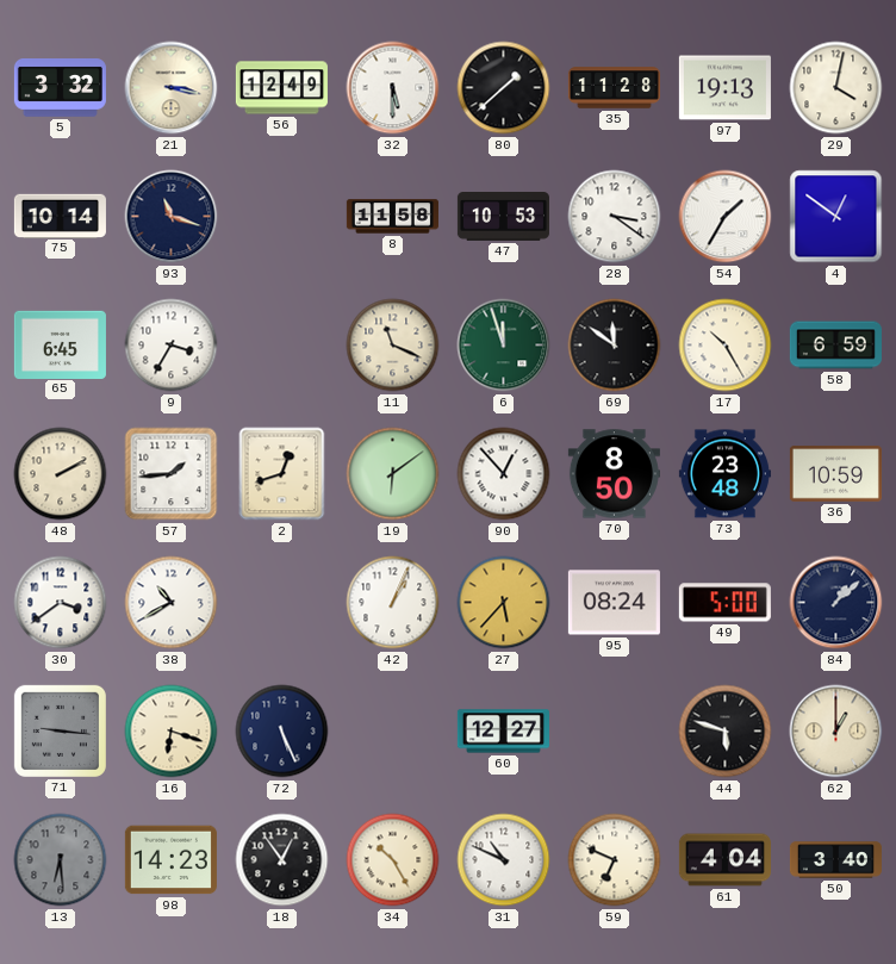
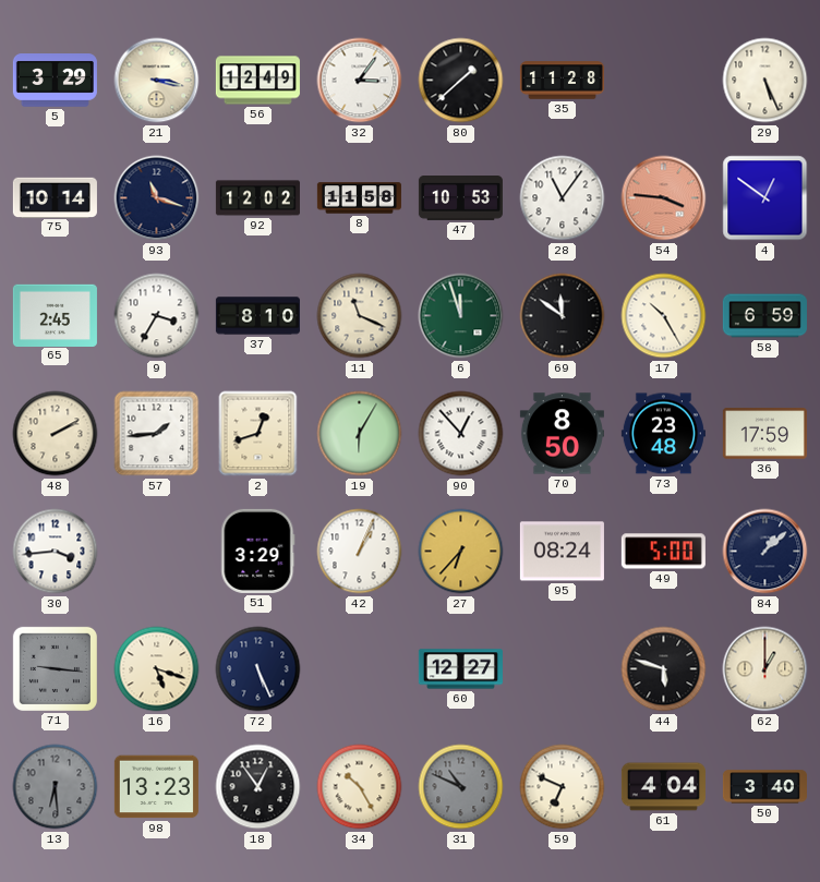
5: 3:32 -> 3:29
32: 5:30 -> 3:06
97: 19:13 -> none
29: 4:02 -> 5:26
92: none -> 12:02
28: 3:21 -> 11:06
54: 1:35 -> 3:46
54 dial: white -> salmon
65: 6:45 -> 2:45
37: none -> 8:10
19: 6:09 -> 6:05
36: 10:59 -> 17:59
30: 3:39 -> 3:44
38: 10:40 -> none
51: none -> 3:29
27: 5:37 -> 6:37
16: 6:18 -> 5:18
98: 14:23 -> 13:23
31 dial: white -> grey
